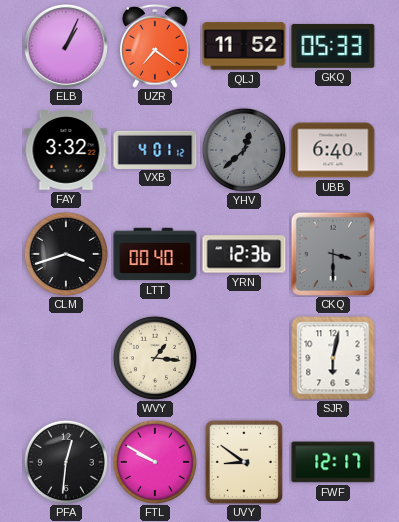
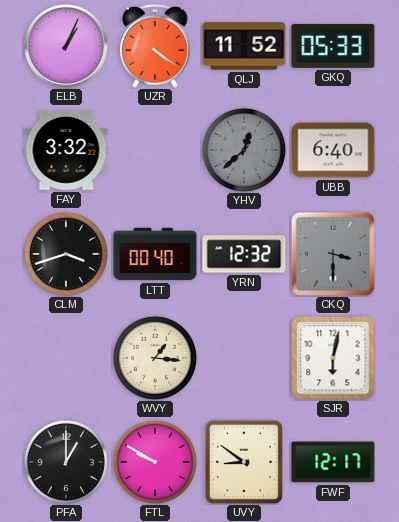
UZR: 7:21 -> 4:21
VXB: 4:01 -> none
YRN: 12:36 -> 12:32
PFA: 12:31 -> 1:00
